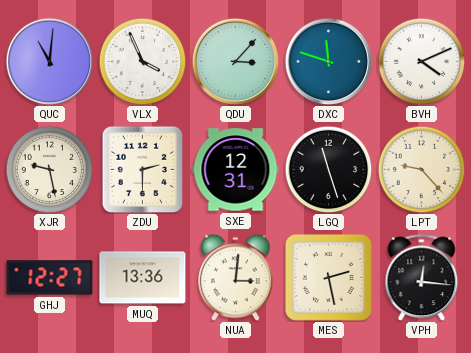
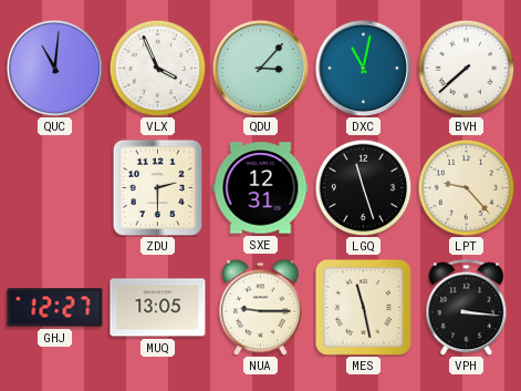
DXC: 11:48 -> 11:02
BVH: 4:11 -> 7:38
XJR: 9:28 -> none
MUQ: 13:36 -> 13:05
NUA: 3:01 -> 9:15
MES: 2:28 -> 11:28
VPH: 12:16 -> 3:16
